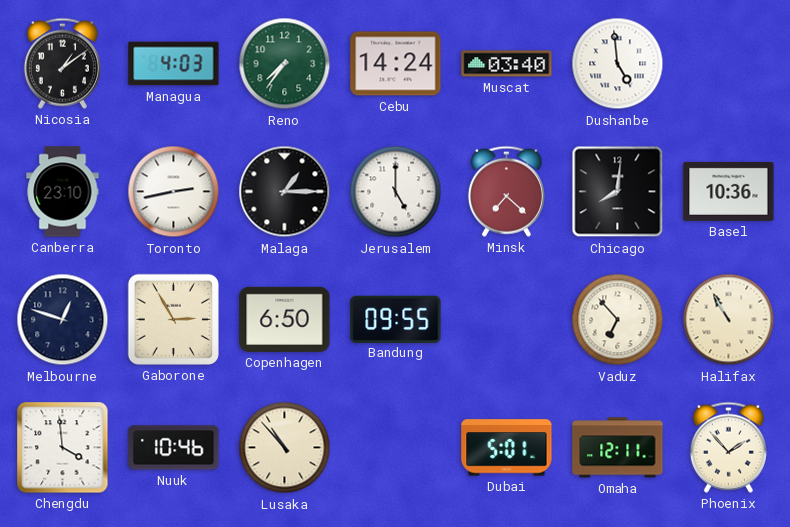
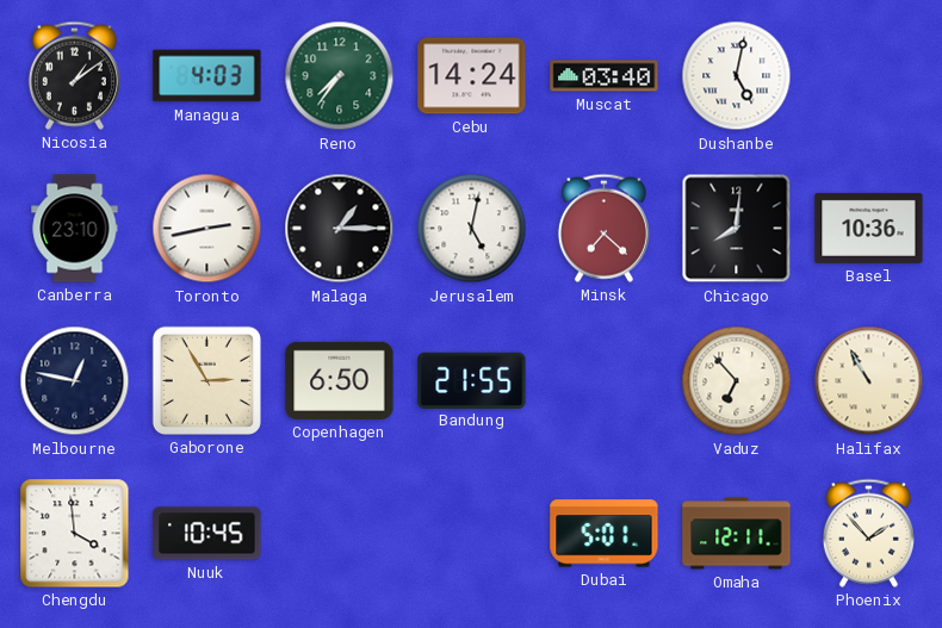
Dushanbe: 4:59 -> 5:02
Jerusalem: 5:00 -> 5:02
Melbourne: 12:48 -> 12:47
Bandung: 09:55 -> 21:55
Nuuk: 10:46 -> 10:45
Lusaka: 10:53 -> none
